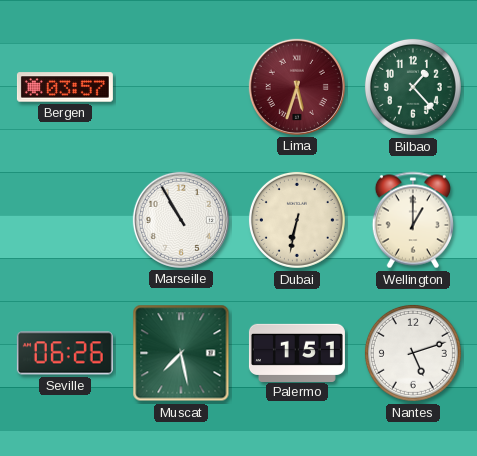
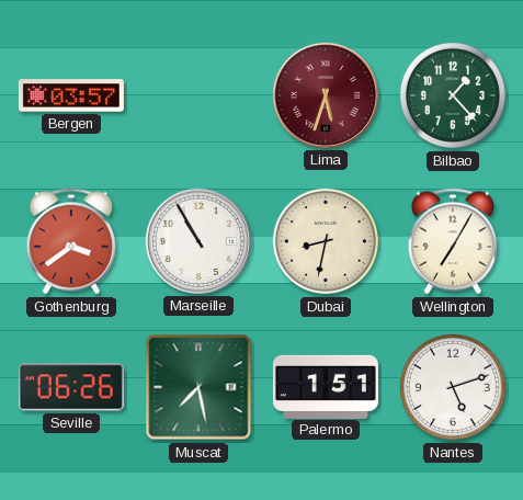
Gothenburg: none -> 3:39
Dubai: 6:32 -> 8:32
Wellington: 1:00 -> 7:05
